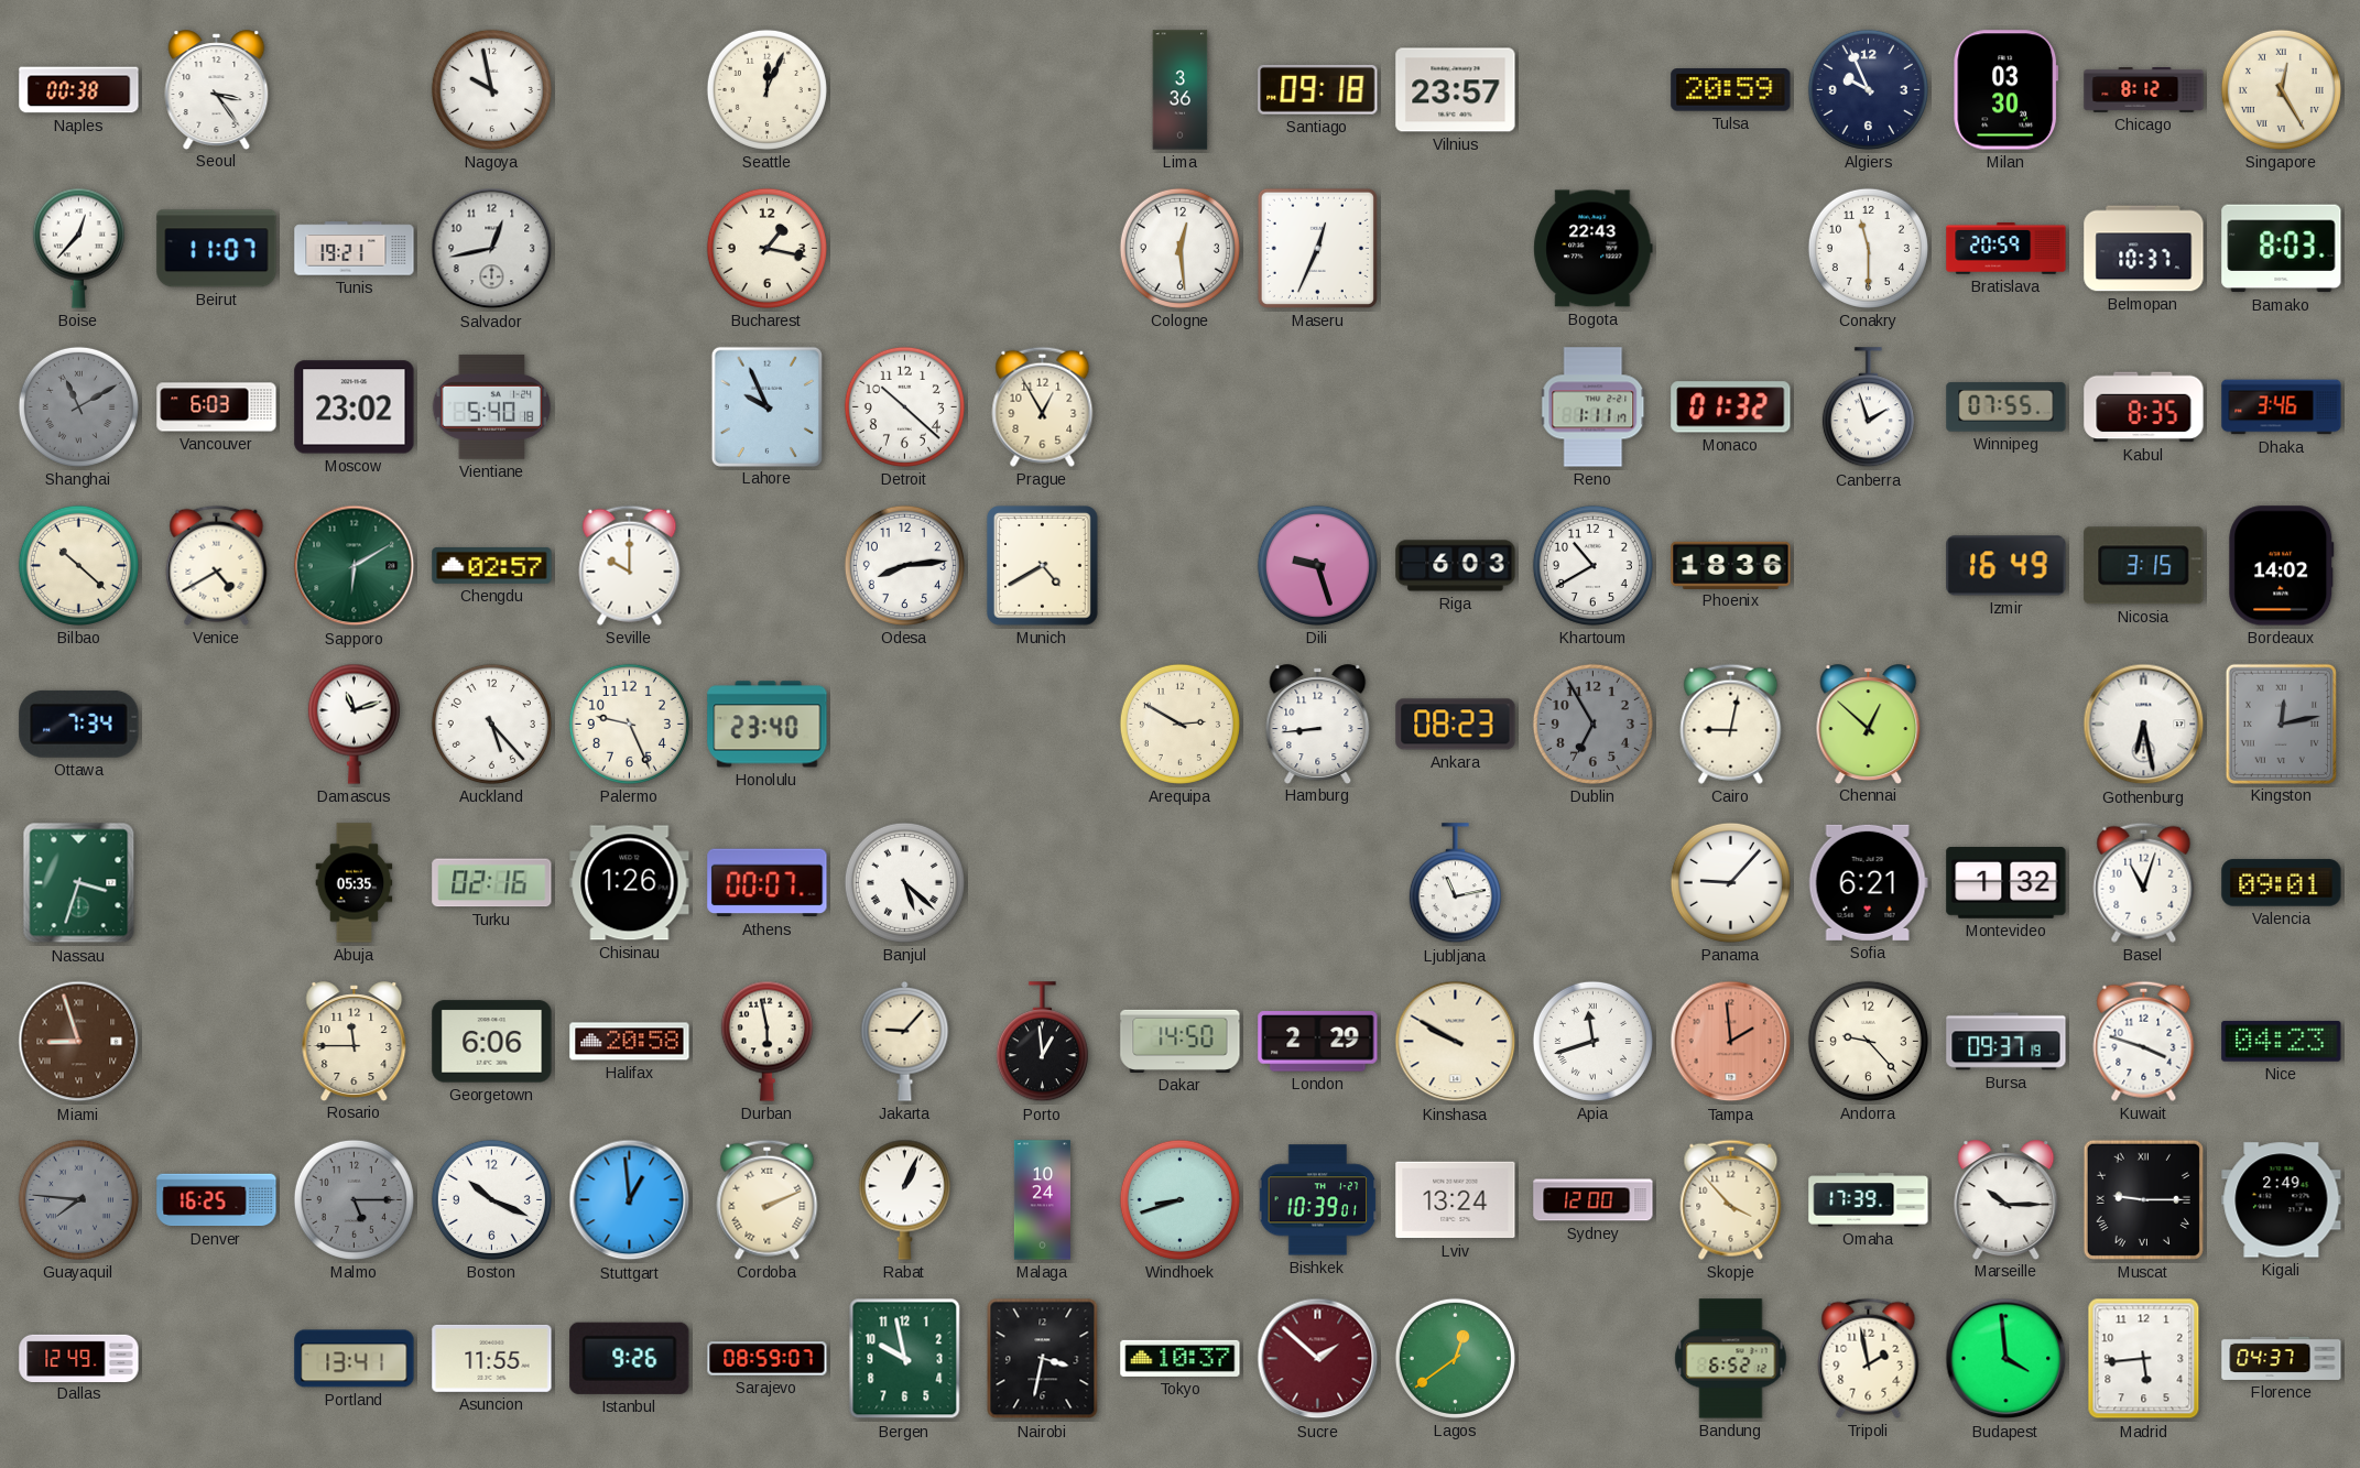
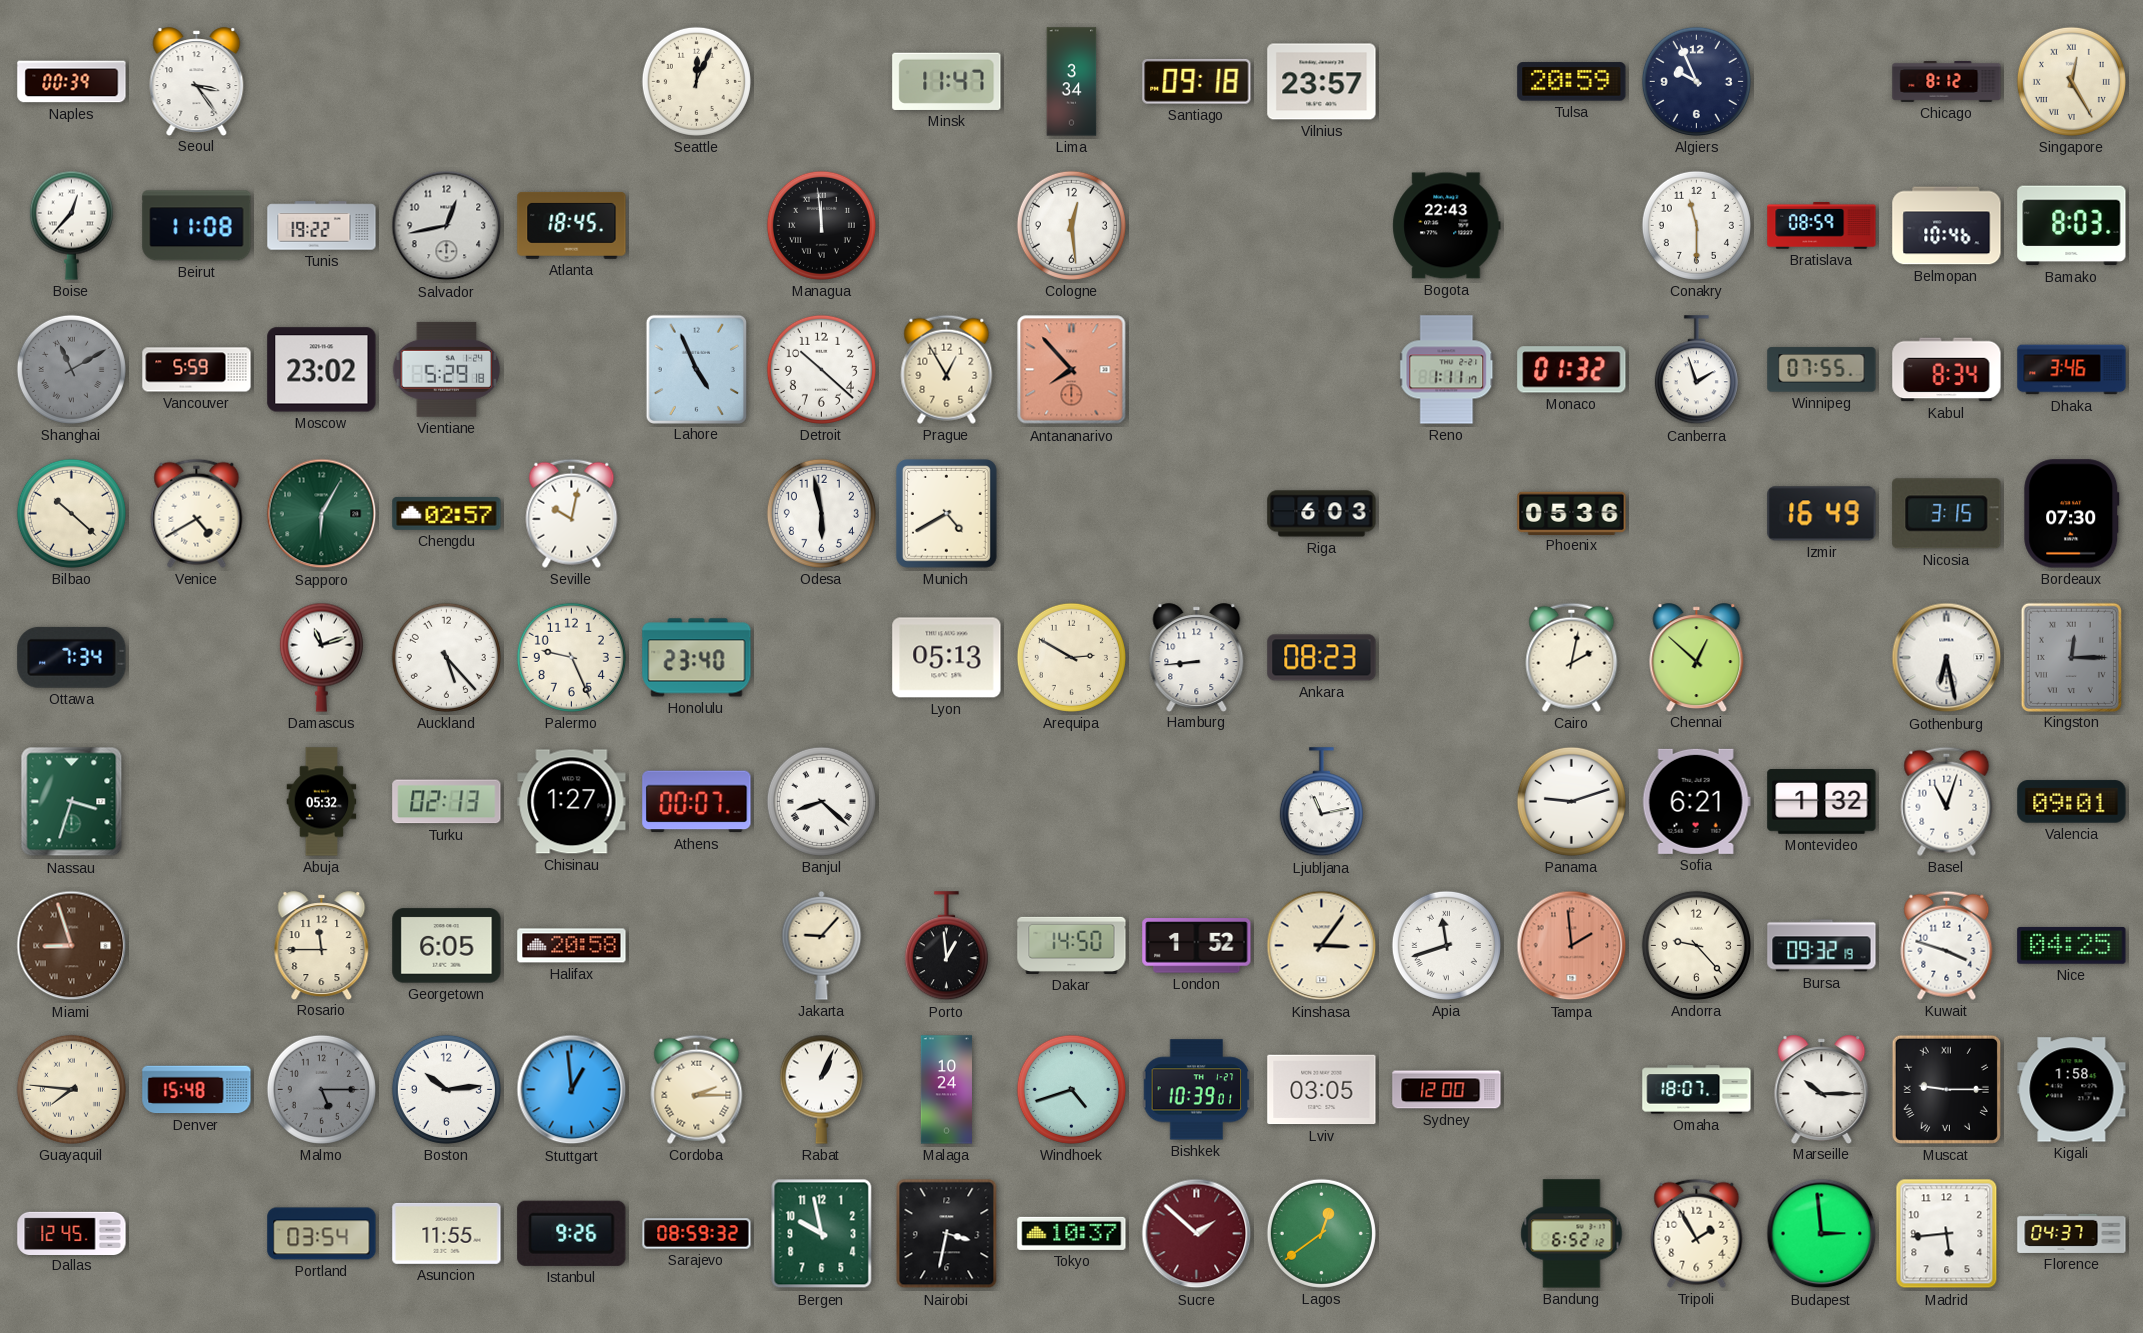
Naples: 00:38 -> 00:39
Nagoya: 9:58 -> none
Minsk: none -> 11:47
Lima: 3:36 -> 3:34
Milan: 03:30 -> none
Beirut: 11:07 -> 11:08
Tunis: 19:21 -> 19:22
Atlanta: none -> 18:45
Bucharest: 1:17 -> none
Managua: none -> 11:59
Maseru: 12:34 -> none
Bratislava: 20:59 -> 08:59
Belmopan: 10:37 -> 10:46
Vancouver: 6:03 -> 5:59
Vientiane: 5:40 -> 5:29
Lahore: 9:56 -> 4:56
Antananarivo: none -> 7:53
Kabul: 8:35 -> 8:34
Sapporo: 6:10 -> 6:05
Seville: 10:00 -> 10:02
Odesa: 8:14 -> 5:58
Dili: 9:27 -> none
Khartoum: 10:40 -> none
Phoenix: 18:36 -> 05:36
Bordeaux: 14:02 -> 07:30
Lyon: none -> 05:13
Dublin: 6:55 -> none
Cairo: 9:02 -> 2:02
Kingston: 12:13 -> 12:15
Abuja: 05:35 -> 05:32
Turku: 02:16 -> 02:13
Chisinau: 1:26 -> 1:27
Banjul: 5:22 -> 8:22
Panama: 9:07 -> 9:12
Georgetown: 6:06 -> 6:05
Durban: 5:58 -> none
London: 2:29 -> 1:52
Kinshasa: 9:50 -> 3:06
Bursa: 09:37 -> 09:32
Nice: 04:23 -> 04:25
Guayaquil dial: grey -> cream
Denver: 16:25 -> 15:48
Boston: 10:19 -> 10:14
Cordoba: 2:11 -> 2:15
Windhoek: 8:42 -> 4:42
Lviv: 13:24 -> 03:05
Skopje: 3:53 -> none
Omaha: 17:39 -> 18:07
Kigali: 2:49 -> 1:58
Dallas: 12:49 -> 12:45
Portland: 13:41 -> 03:54
Sarajevo: 08:59:07 -> 08:59:32
Tripoli: 1:58 -> 1:55
Budapest: 3:59 -> 2:59
